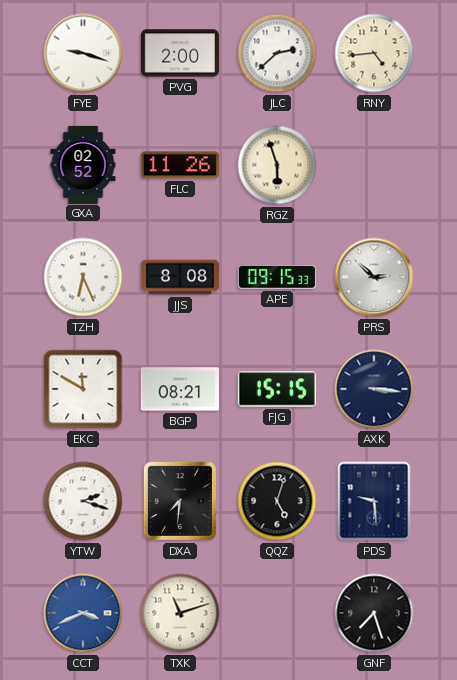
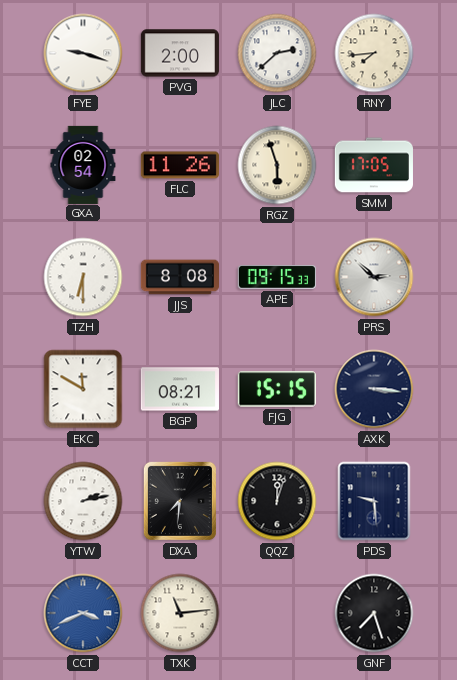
RNY: 4:44 -> 7:44
GXA: 02:52 -> 02:54
SMM: none -> 17:05
TZH: 6:26 -> 6:30
YTW: 2:18 -> 2:13
QQZ: 5:03 -> 12:03
TXK: 11:12 -> 11:14
